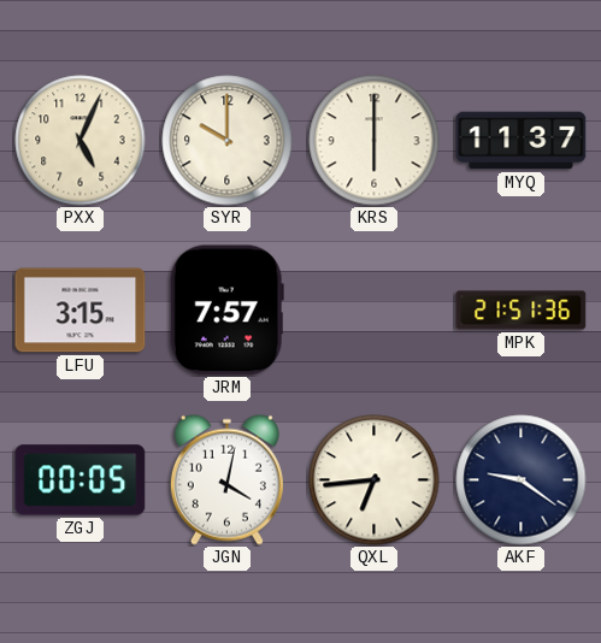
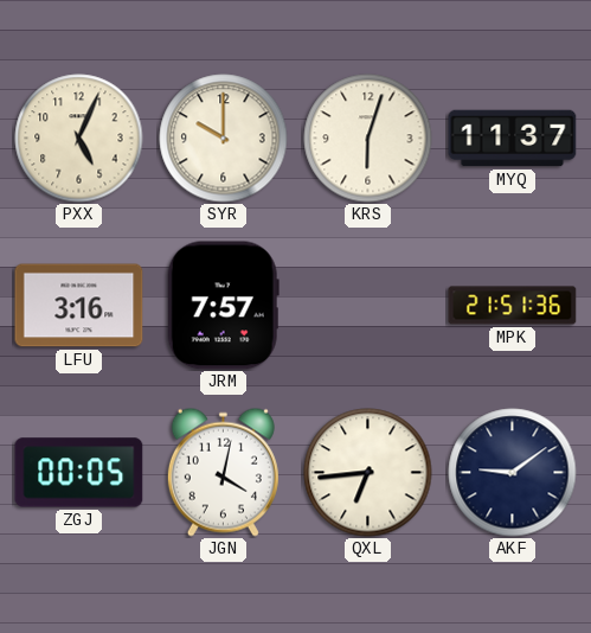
KRS: 6:00 -> 6:03
LFU: 3:15 -> 3:16
AKF: 9:21 -> 9:09
